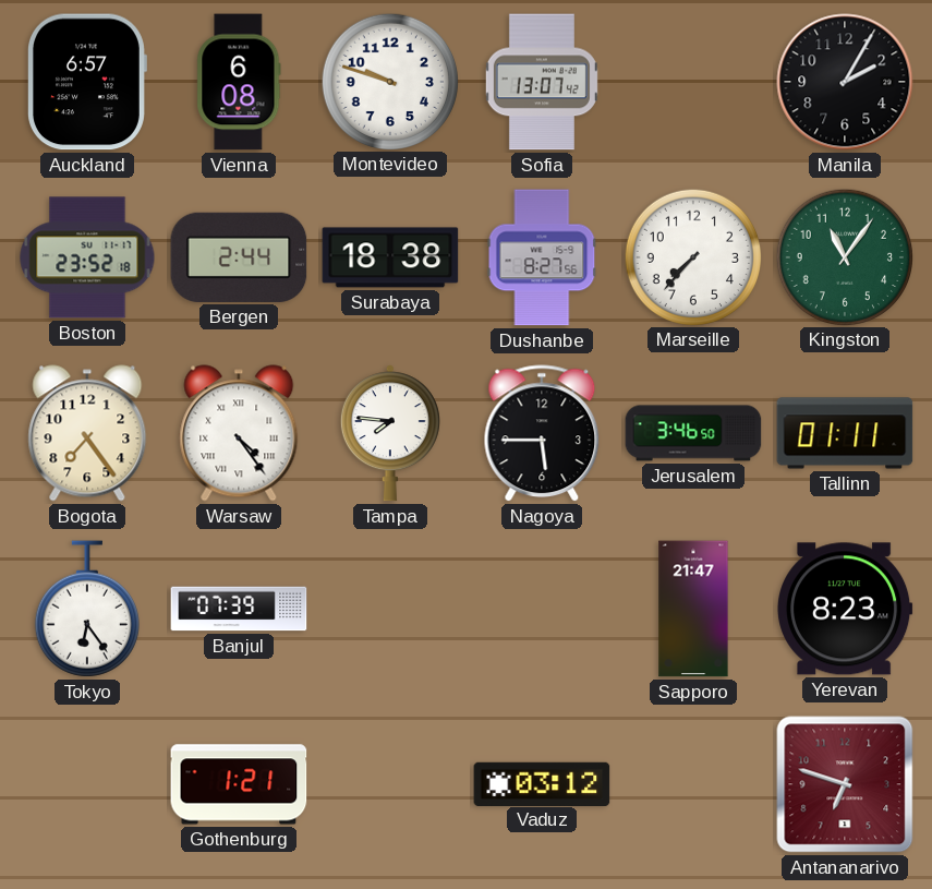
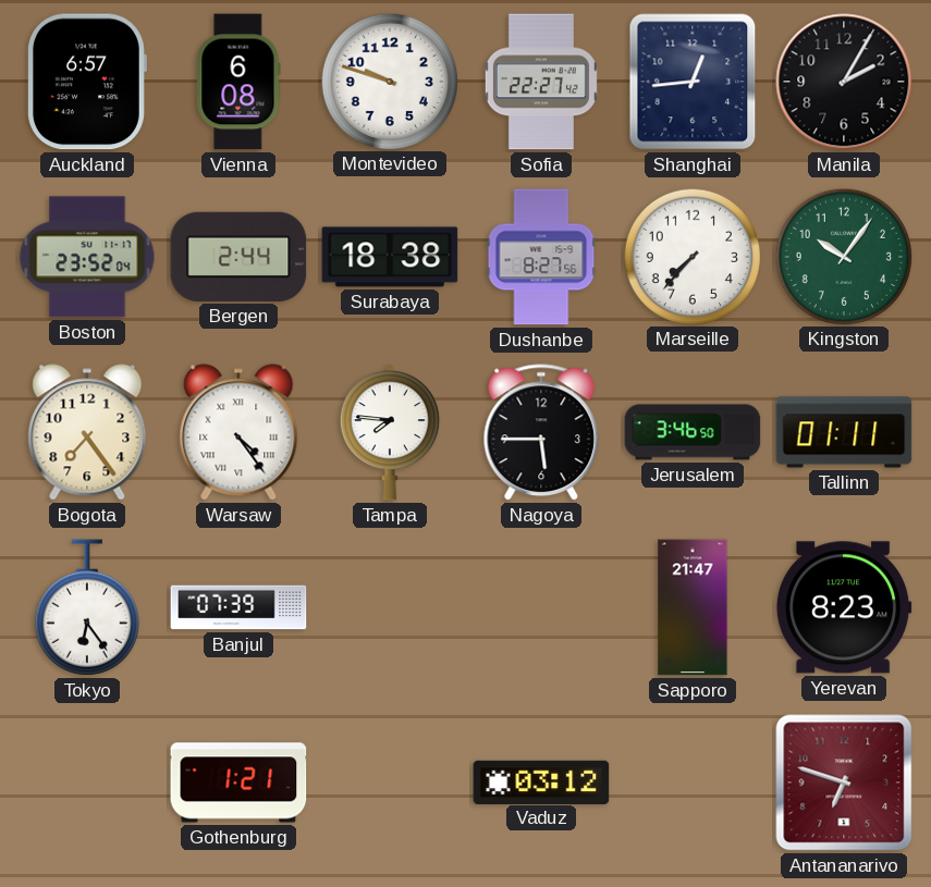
Sofia: 13:07 -> 22:27
Shanghai: none -> 12:44
Boston: 23:52:18 -> 23:52:04
Kingston: 11:06 -> 10:06
